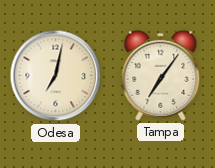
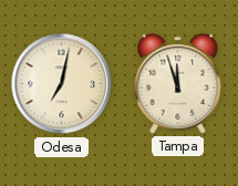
Tampa: 7:06 -> 11:57
